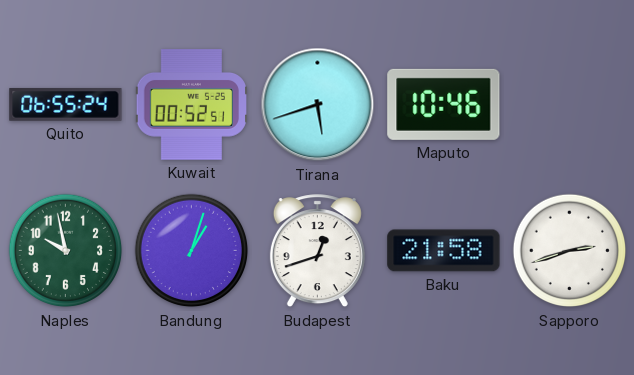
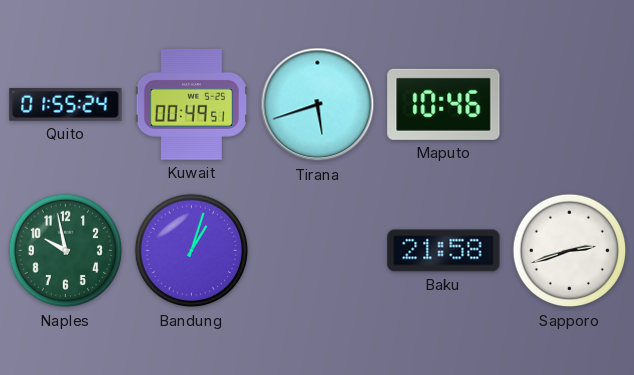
Quito: 06:55 -> 01:55
Kuwait: 00:52 -> 00:49
Budapest: 12:42 -> none
